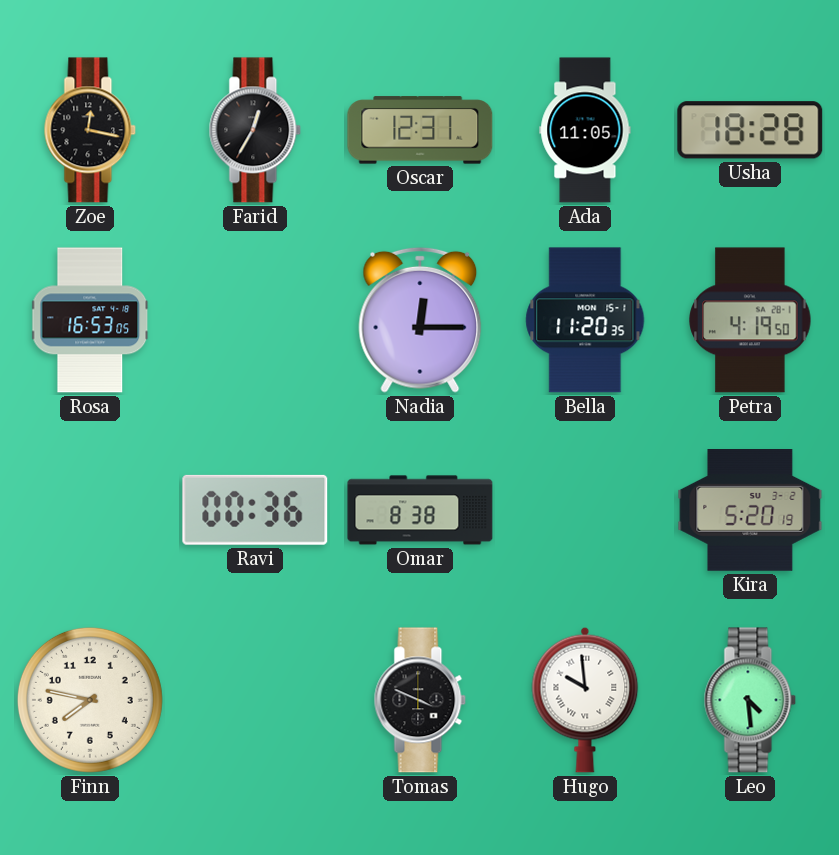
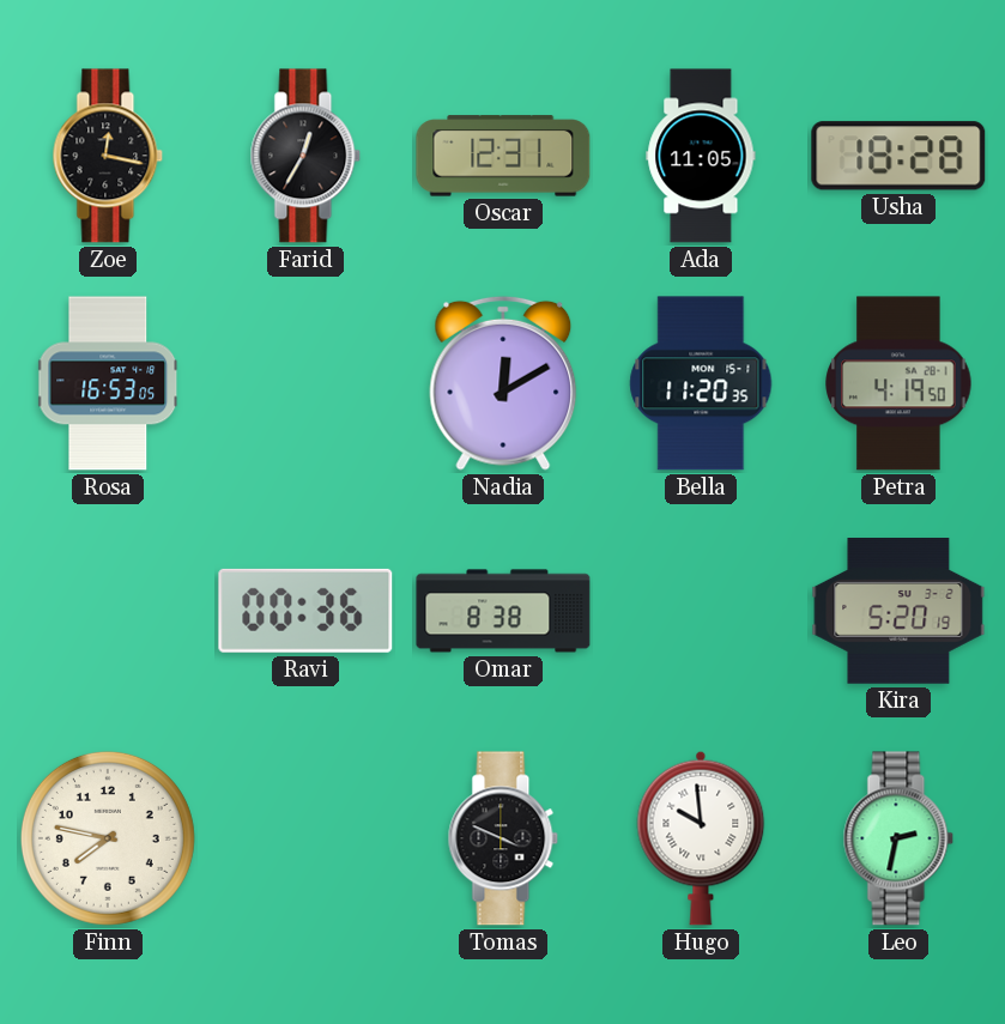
Nadia: 12:15 -> 12:10
Leo: 4:29 -> 2:32
